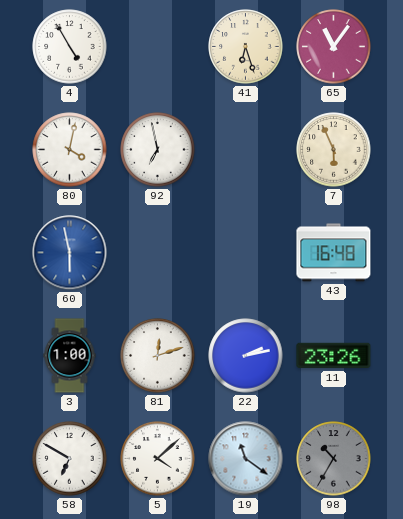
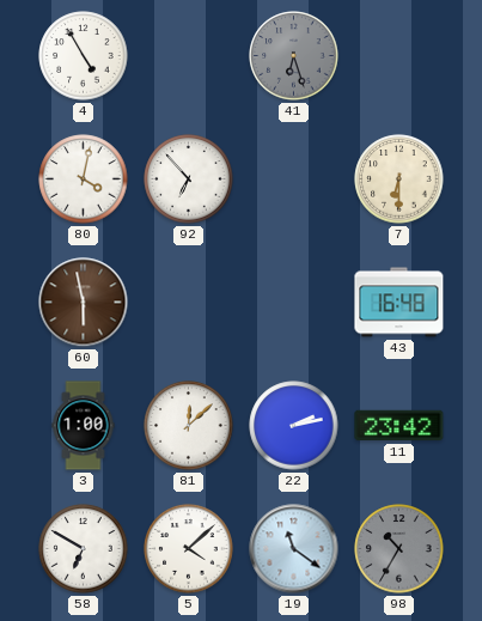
41 dial: cream -> grey
65: 11:06 -> none
92: 6:58 -> 6:53
7: 5:56 -> 6:30
60 dial: blue -> brown
81: 12:12 -> 12:08
11: 23:26 -> 23:42
